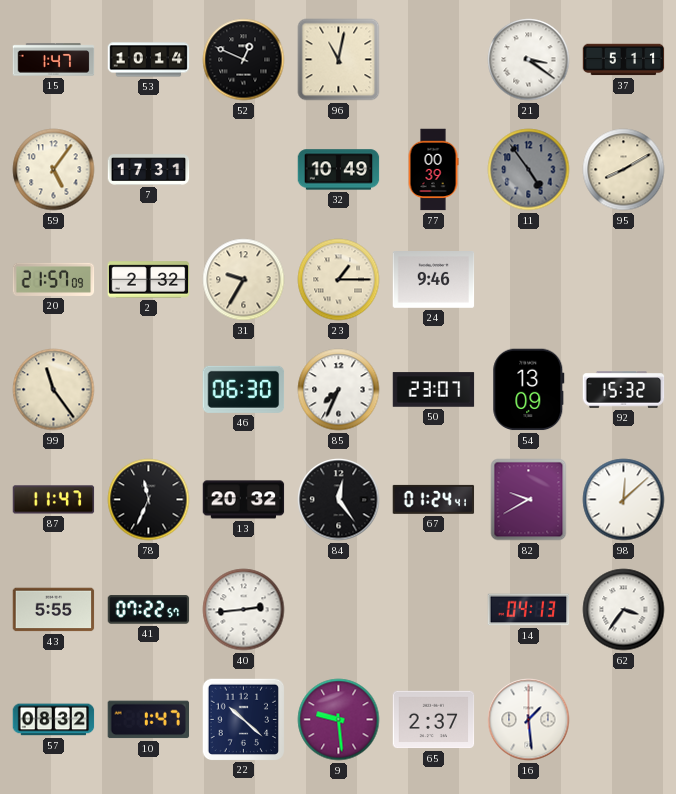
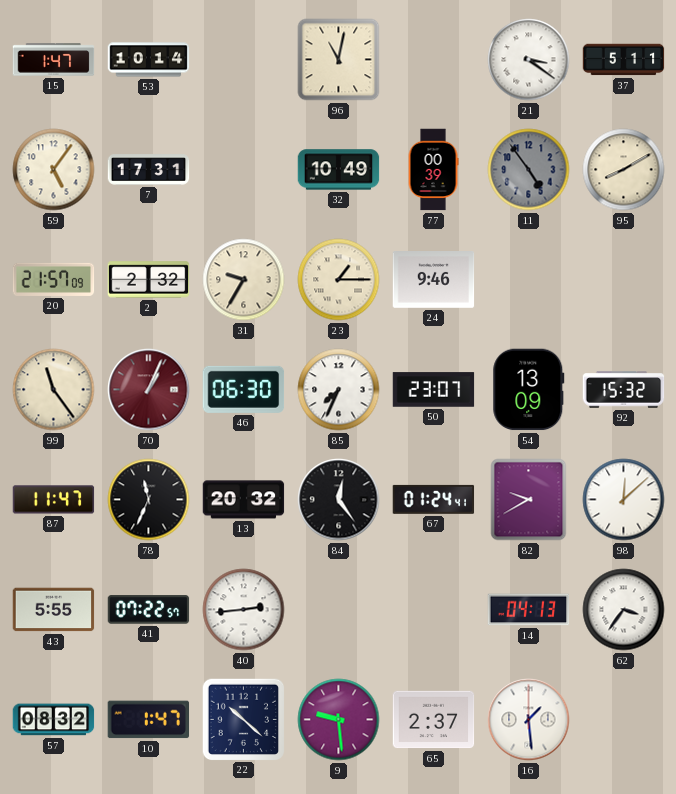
52: 12:49 -> none
70: none -> 1:04
